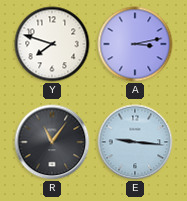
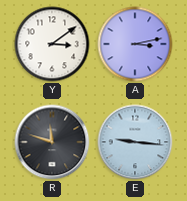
Y: 7:48 -> 3:09
R: 11:06 -> 11:48
